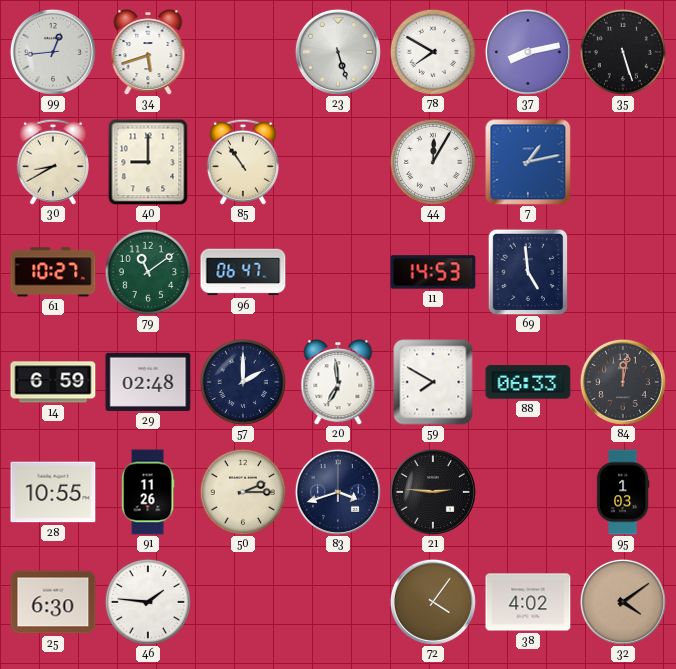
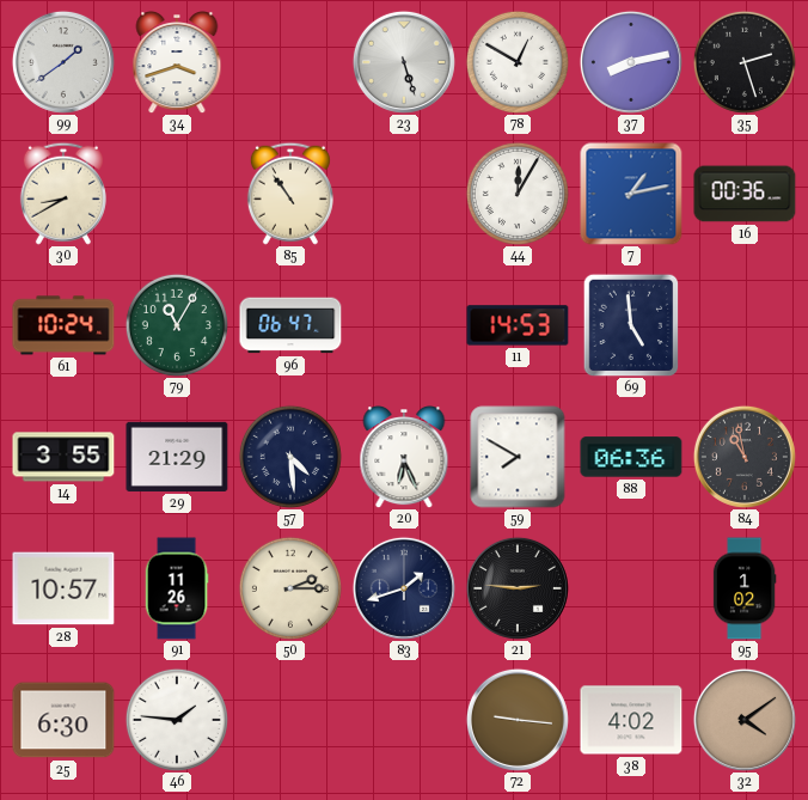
99: 12:44 -> 1:39
34: 5:42 -> 3:42
78: 7:50 -> 12:50
35: 5:27 -> 2:27
40: 9:00 -> none
16: none -> 00:36
61: 10:27 -> 10:24
79: 11:09 -> 11:05
14: 6:59 -> 3:55
29: 02:48 -> 21:29
57: 2:00 -> 4:29
20: 6:59 -> 6:26
88: 06:33 -> 06:36
84: 12:02 -> 10:58
28: 10:55 -> 10:57
83: 3:42 -> 1:42
95: 1:03 -> 1:02
72: 4:06 -> 9:16
